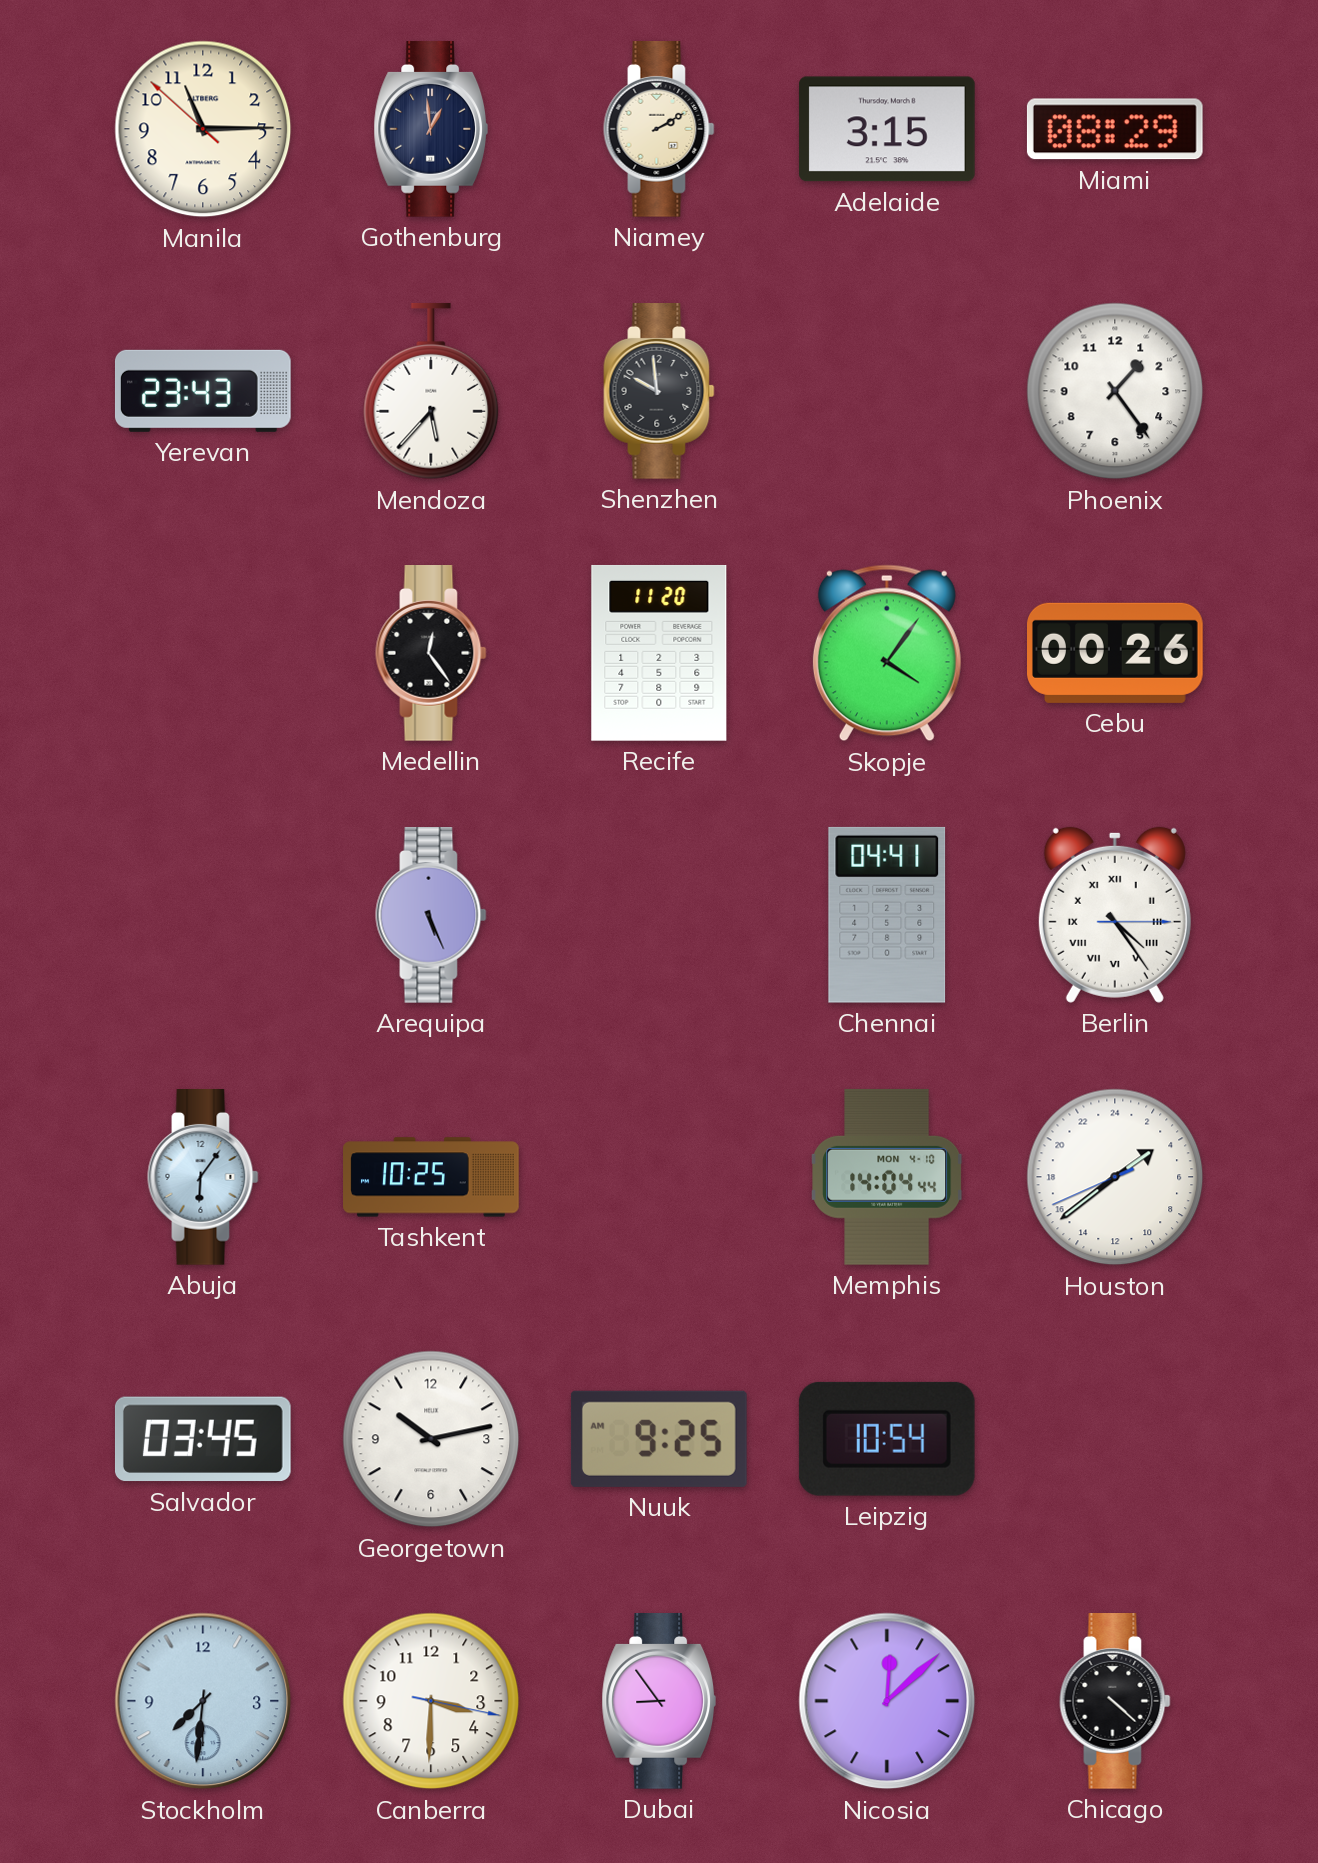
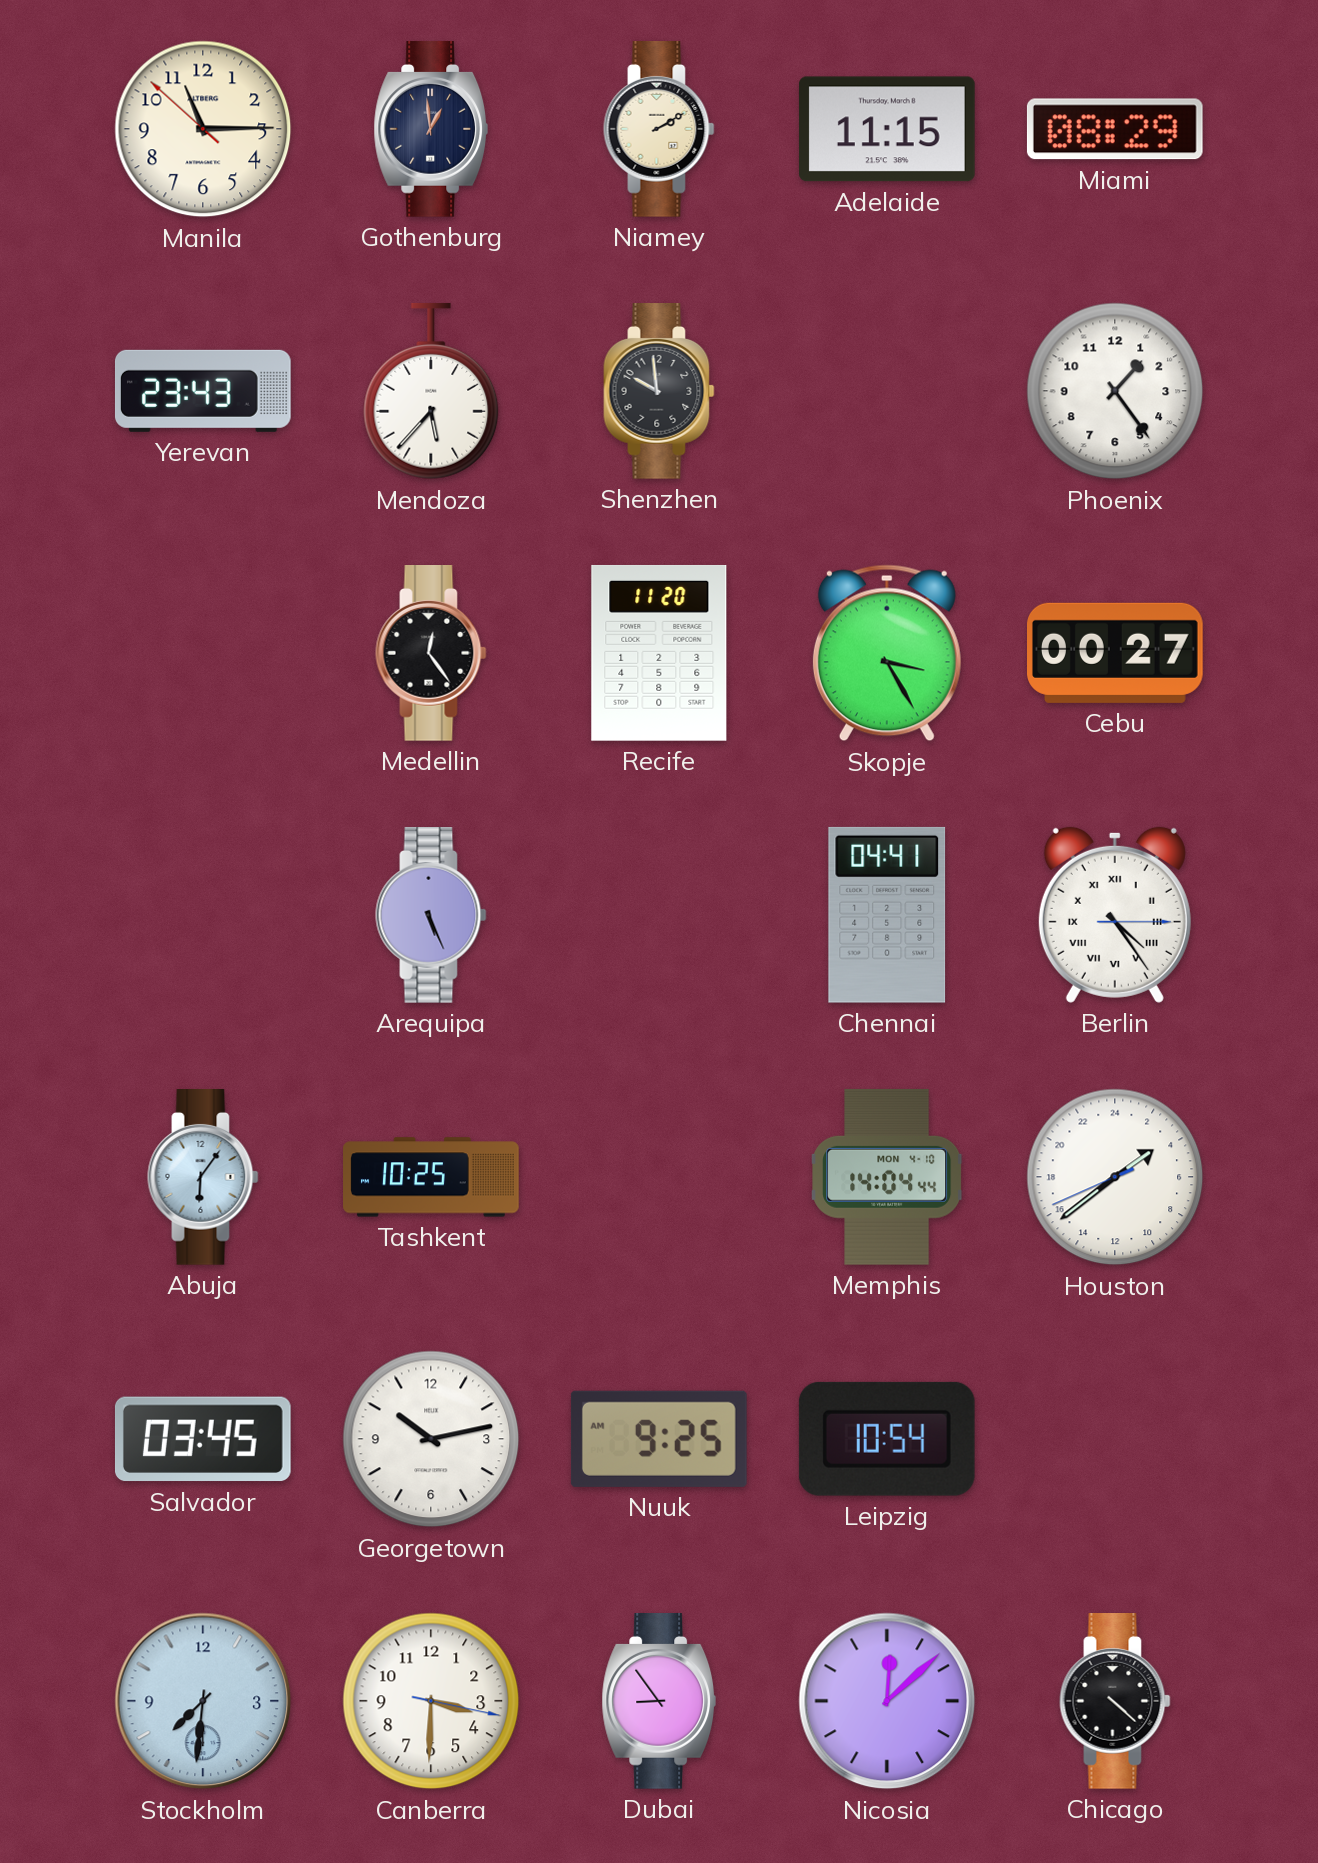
Adelaide: 3:15 -> 11:15
Skopje: 4:06 -> 3:25
Cebu: 00:26 -> 00:27
